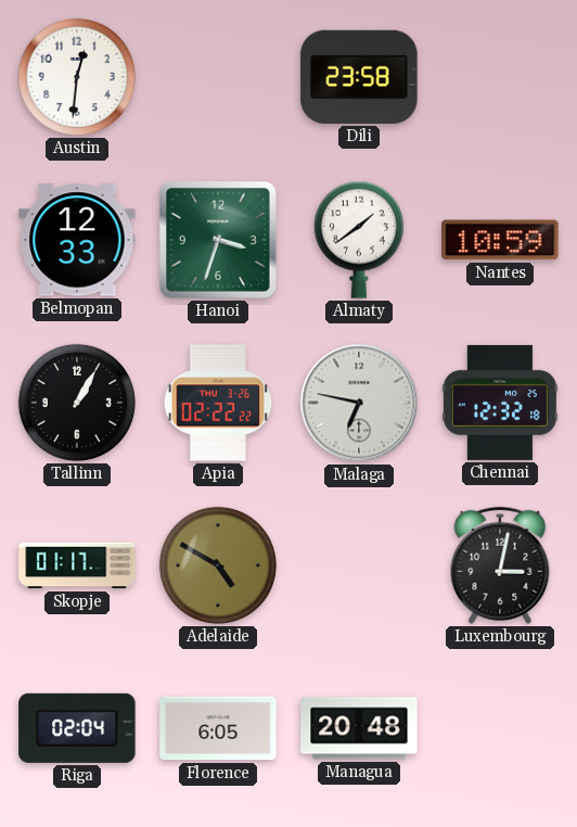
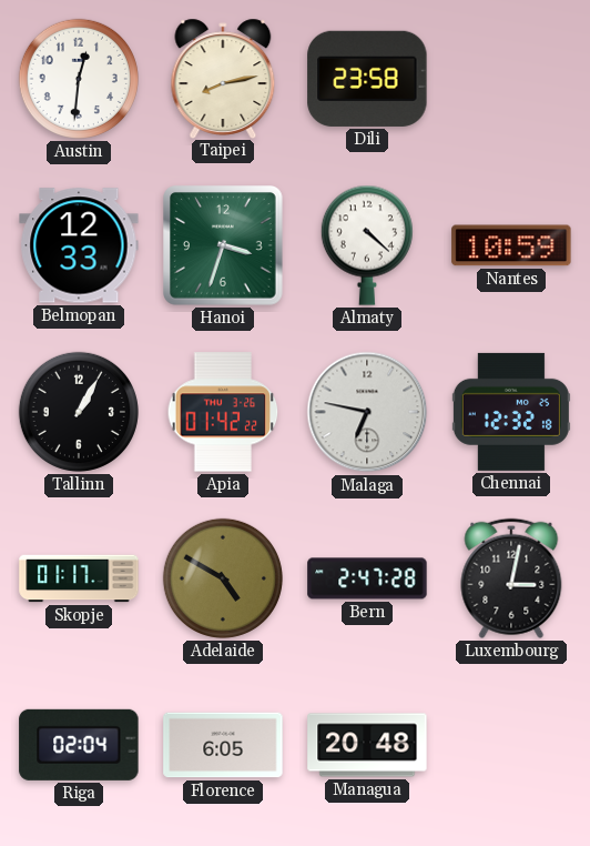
Taipei: none -> 8:13
Almaty: 1:39 -> 4:22
Apia: 02:22 -> 01:42
Bern: none -> 2:47
